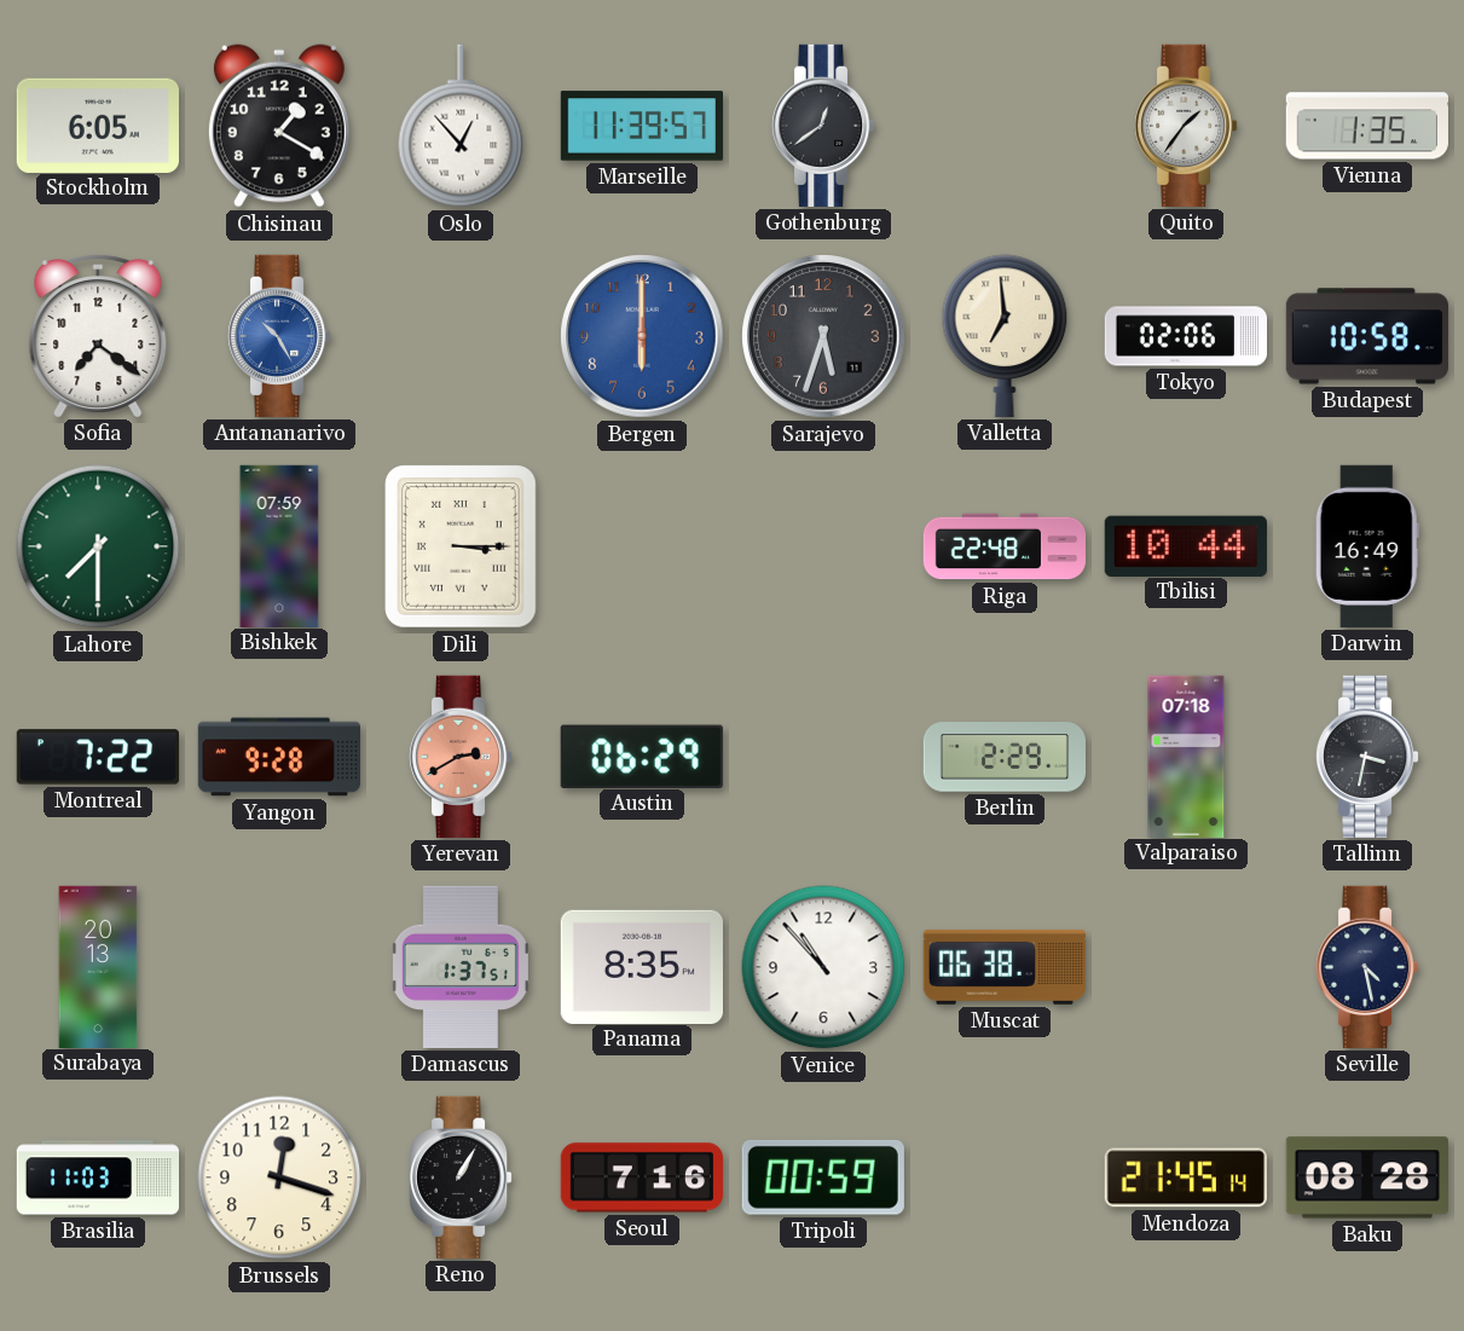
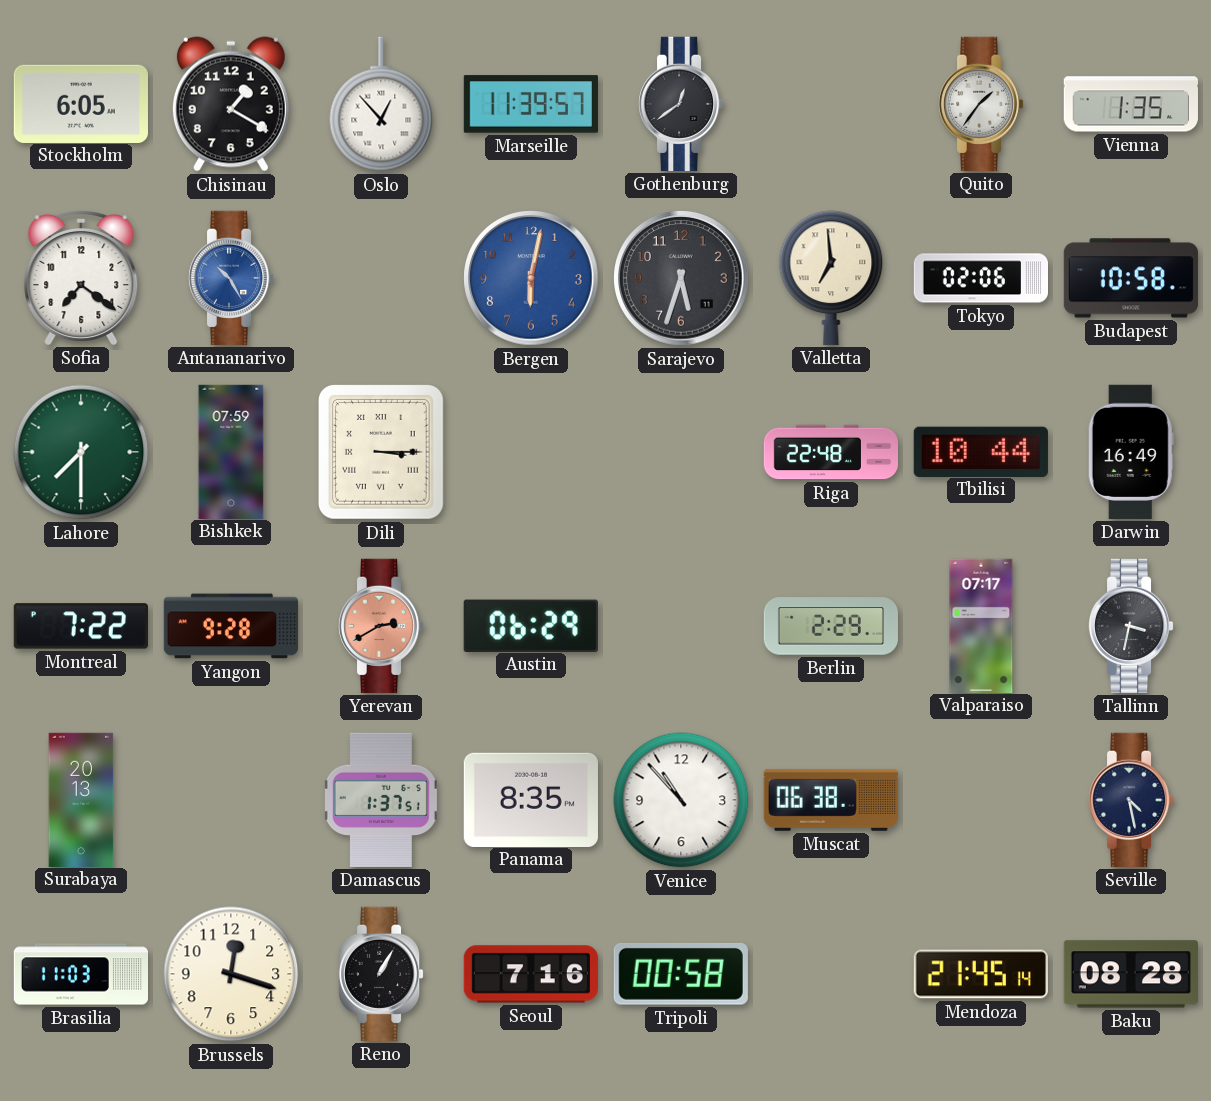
Bergen: 6:00 -> 6:02
Valparaiso: 07:18 -> 07:17
Tripoli: 00:59 -> 00:58
